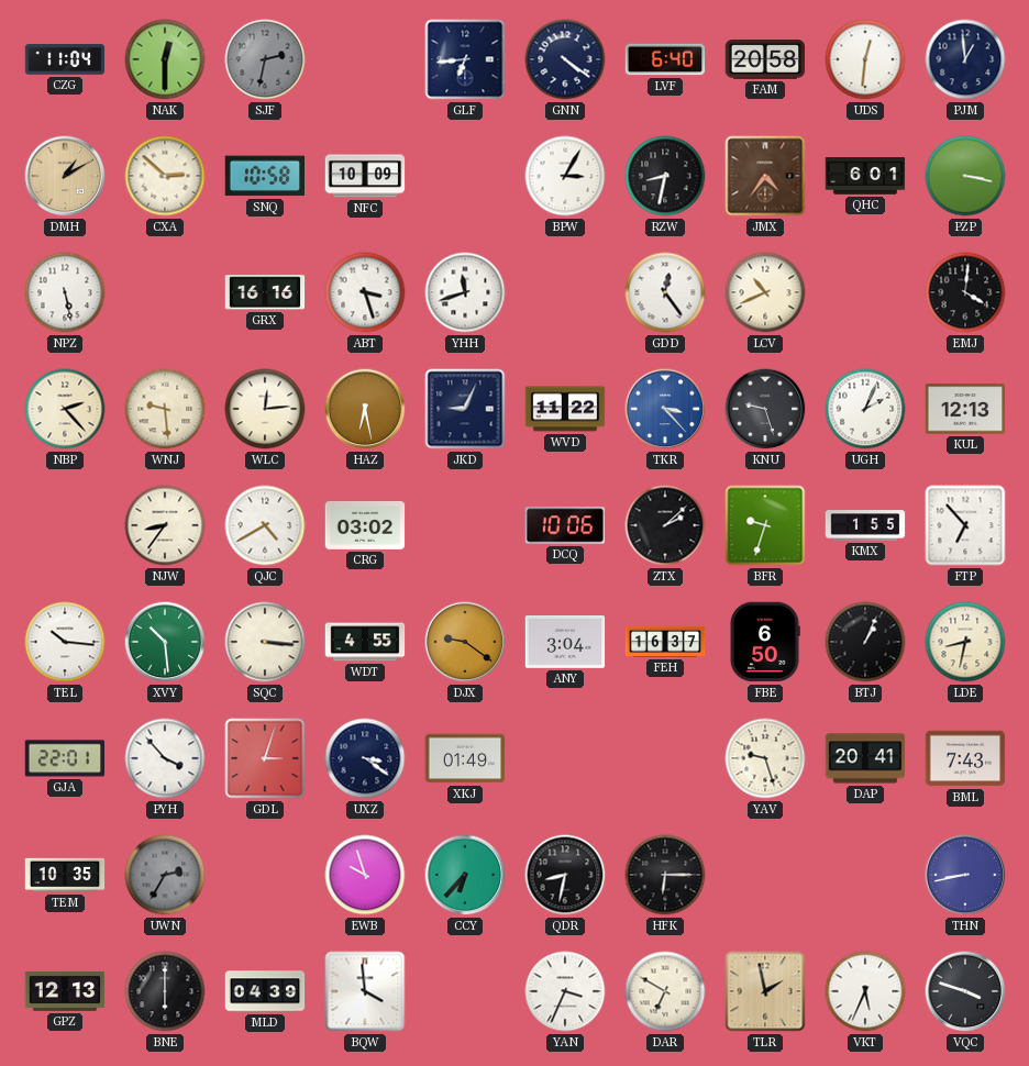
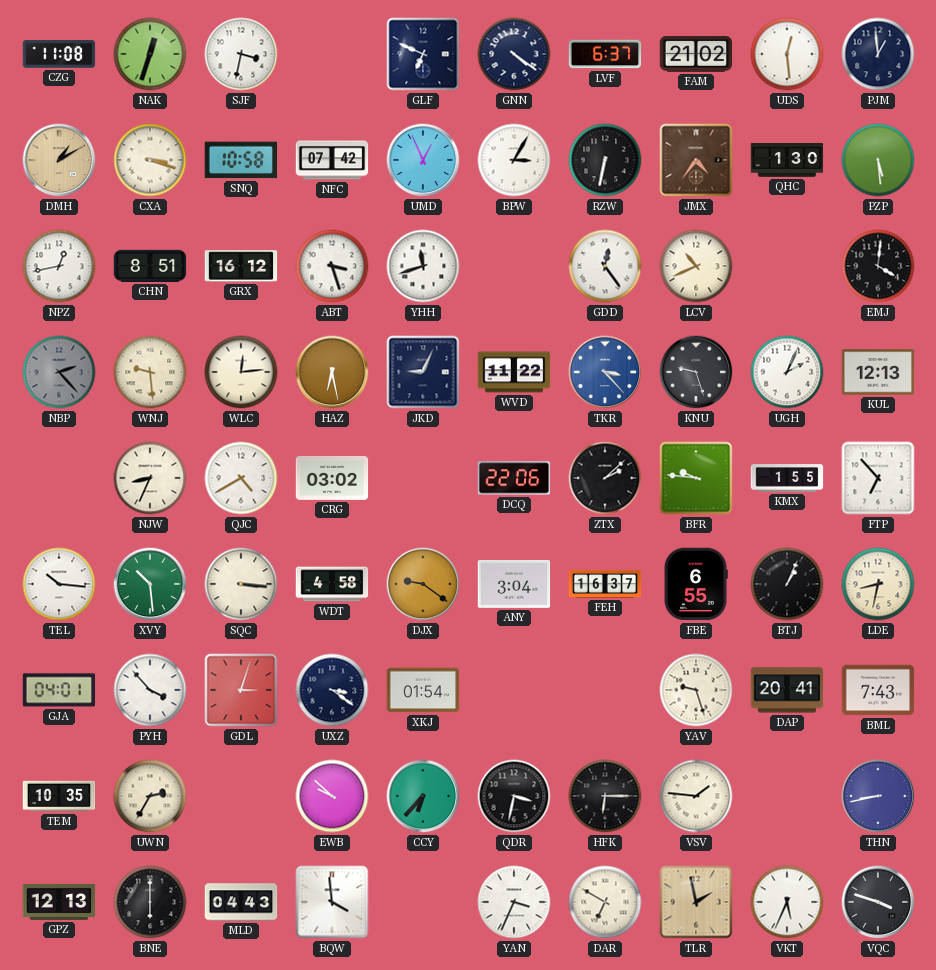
CZG: 11:04 -> 11:08
NAK: 12:30 -> 12:33
SJF: 2:32 -> 3:32
SJF dial: grey -> white
GLF: 6:44 -> 6:49
LVF: 6:40 -> 6:37
FAM: 20:58 -> 21:02
UDS: 12:31 -> 12:29
CXA: 2:52 -> 3:18
NFC: 10:09 -> 07:42
UMD: none -> 12:56
RZW: 8:32 -> 6:32
QHC: 6:01 -> 1:30
PZP: 3:17 -> 5:29
NPZ: 5:28 -> 12:43
CHN: none -> 8:51
GRX: 16:16 -> 16:12
NBP dial: cream -> grey
NJW: 8:36 -> 8:34
DCQ: 10:06 -> 22:06
BFR: 9:33 -> 9:46
WDT: 4:55 -> 4:58
FBE: 6:50 -> 6:55
GJA: 22:01 -> 04:01
XKJ: 01:49 -> 01:54
UWN dial: grey -> cream
EWB: 9:57 -> 9:52
QDR: 8:32 -> 3:32
VSV: none -> 1:46
MLD: 04:39 -> 04:43
